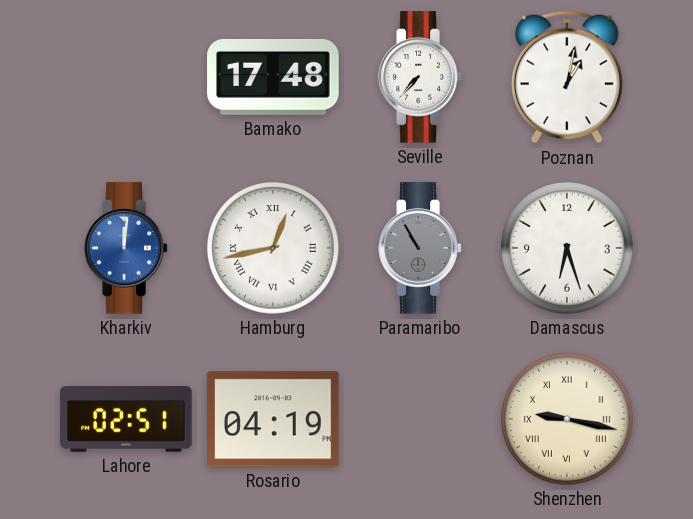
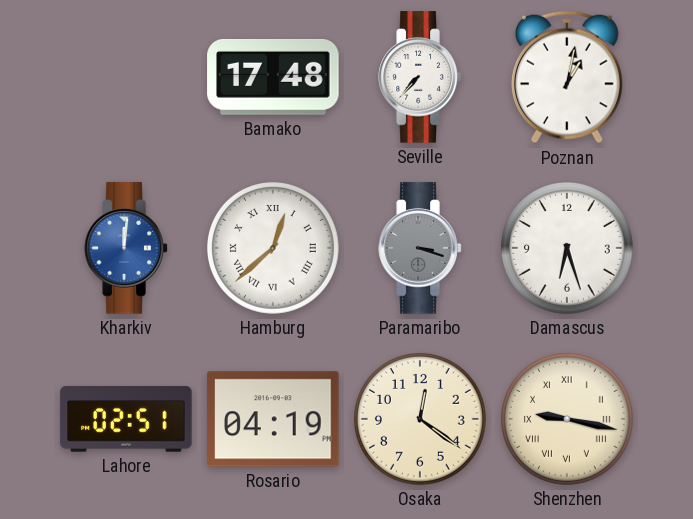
Hamburg: 12:43 -> 12:38
Paramaribo: 10:55 -> 3:18
Osaka: none -> 12:21
